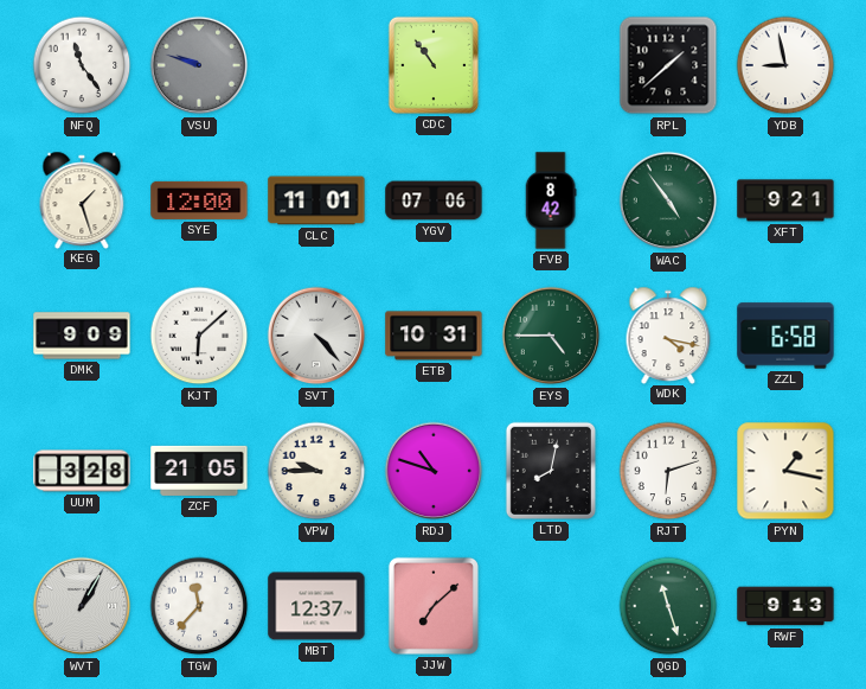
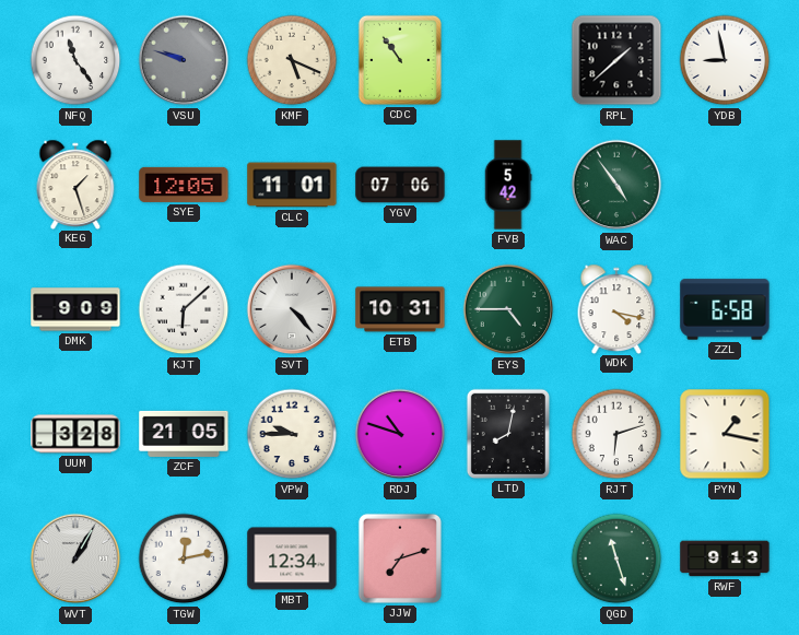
KMF: none -> 5:19
SYE: 12:00 -> 12:05
FVB: 8:42 -> 5:42
XFT: 9:21 -> none
TGW: 11:37 -> 12:13
MBT: 12:37 -> 12:34
JJW: 7:08 -> 7:12
